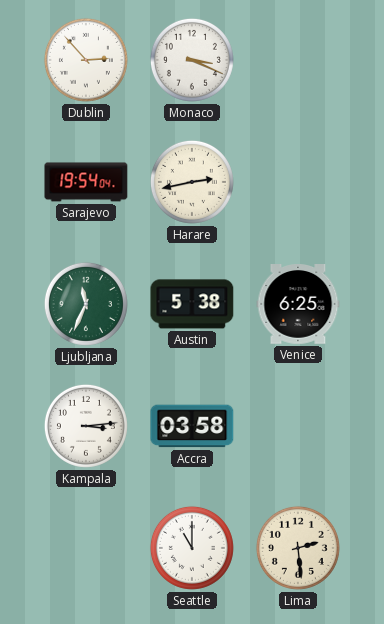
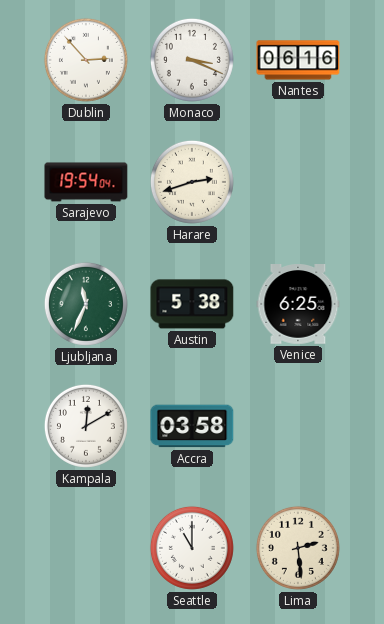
Nantes: none -> 06:16
Harare: 2:43 -> 2:42
Kampala: 3:14 -> 12:10
